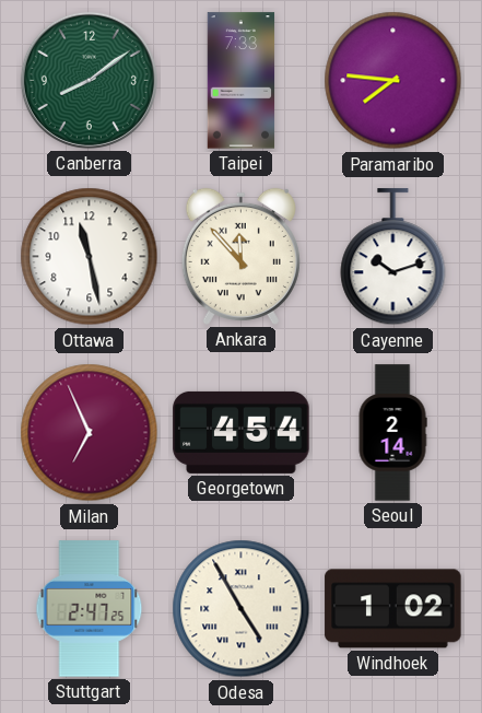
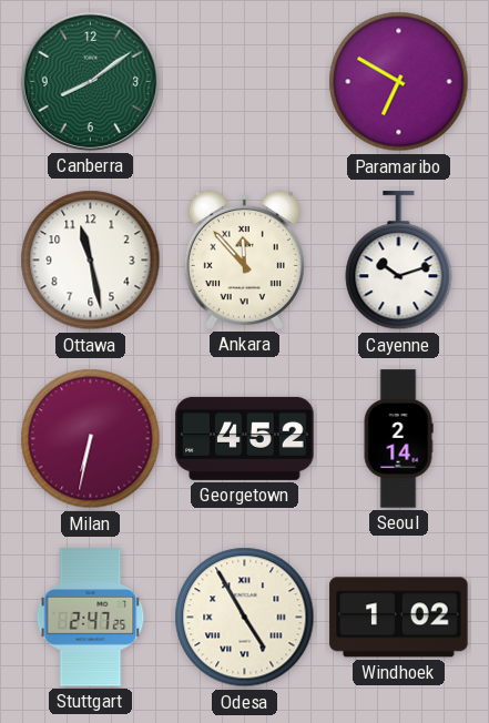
Taipei: 7:33 -> none
Paramaribo: 7:46 -> 6:50
Milan: 6:56 -> 6:32
Georgetown: 4:54 -> 4:52
